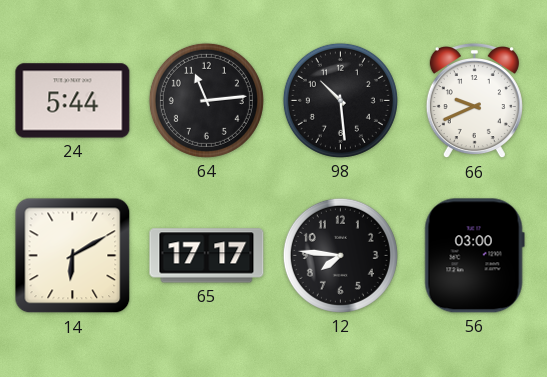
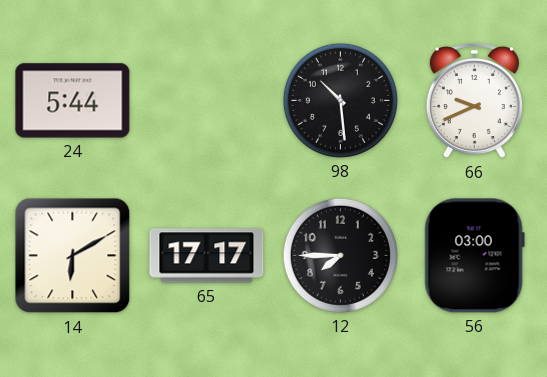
64: 11:14 -> none
12: 7:46 -> 7:45
